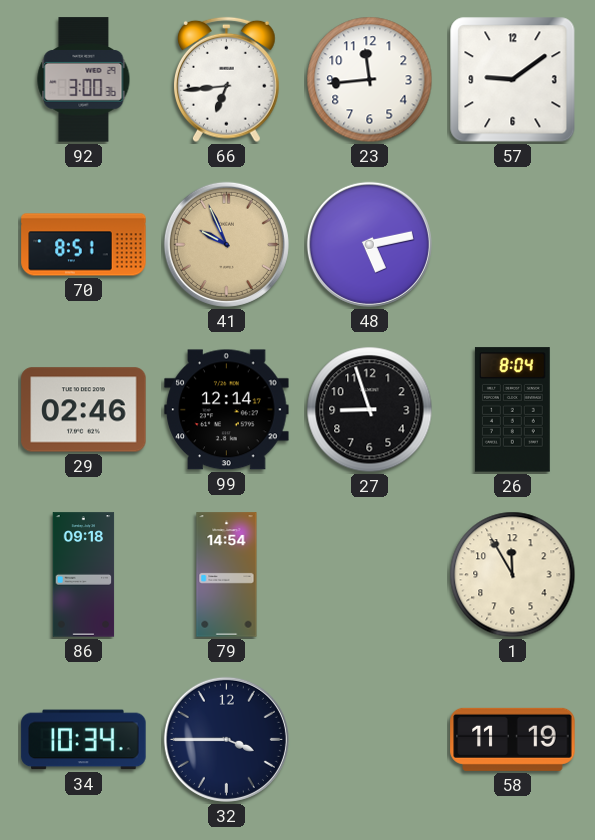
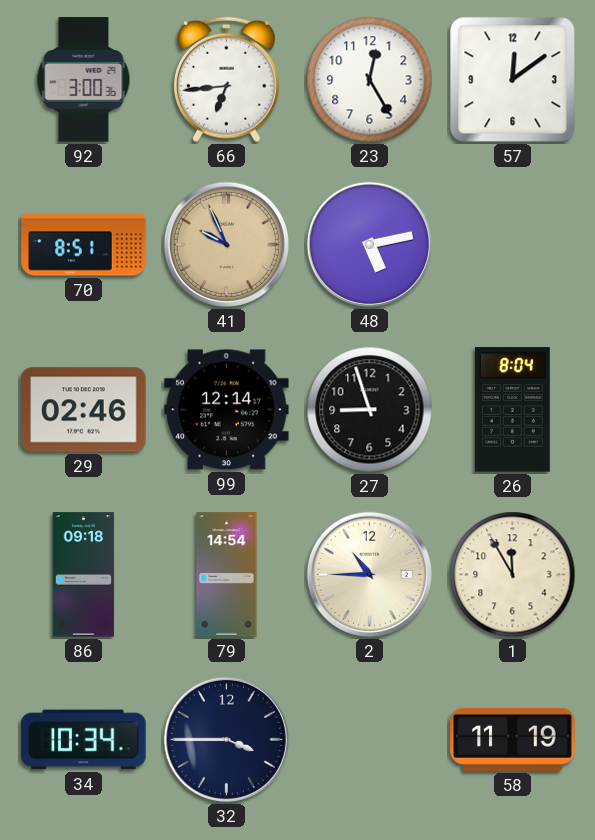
23: 11:44 -> 12:25
57: 9:09 -> 12:09
2: none -> 10:45
